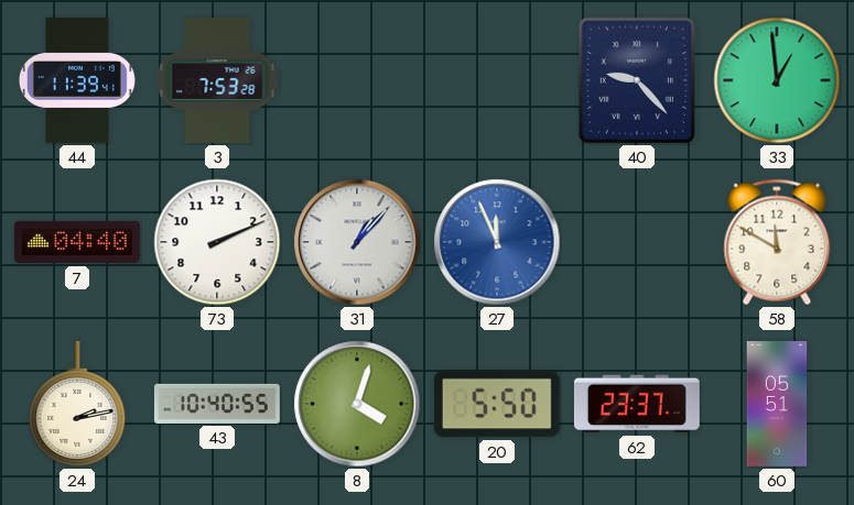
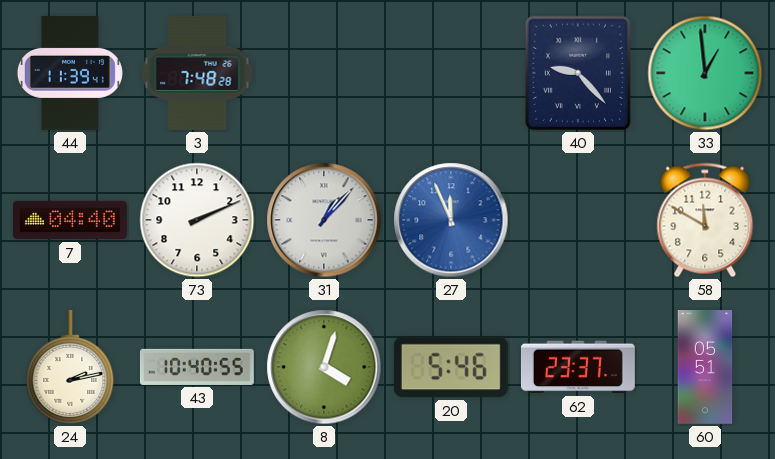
3: 7:53 -> 7:48
20: 5:50 -> 5:46
